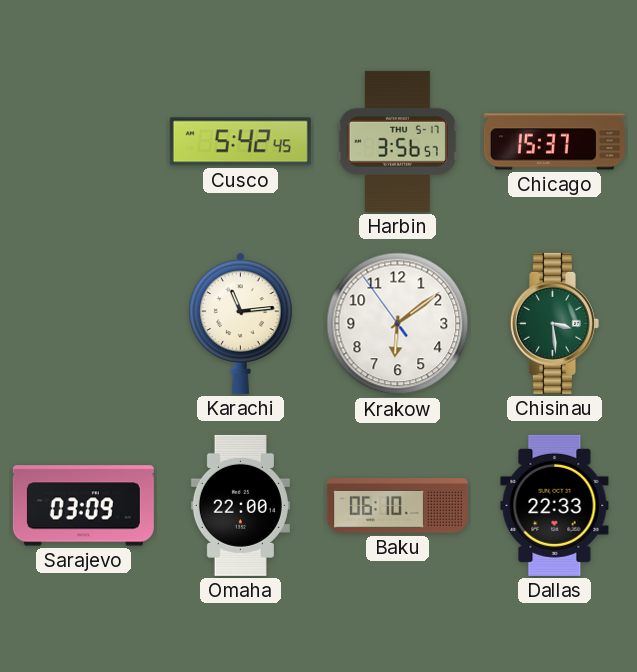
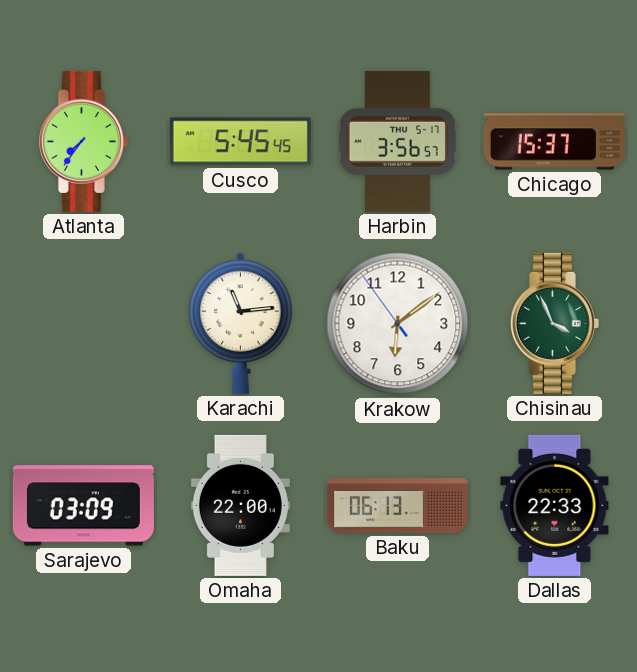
Atlanta: none -> 7:36
Cusco: 5:42 -> 5:45
Chisinau: 3:29 -> 3:56
Baku: 06:10 -> 06:13
